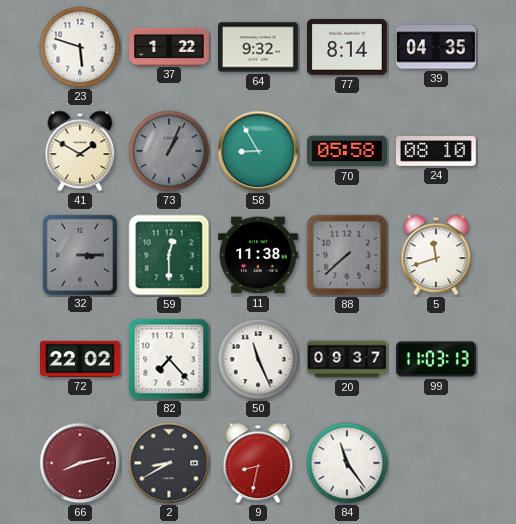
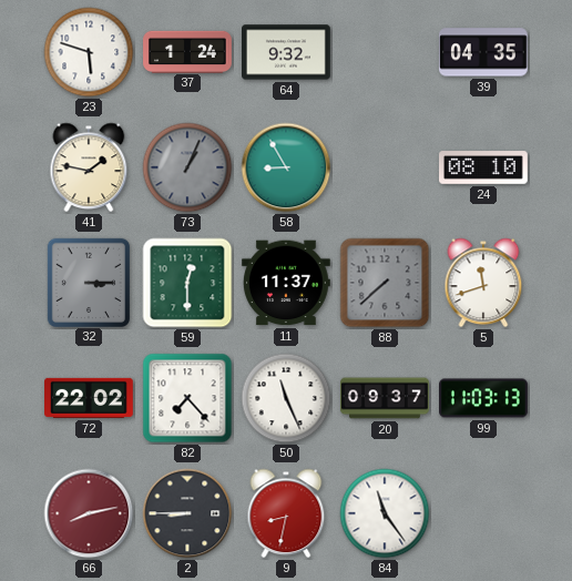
37: 1:22 -> 1:24
77: 8:14 -> none
41: 1:50 -> 1:47
70: 05:58 -> none
11: 11:38 -> 11:37
2: 8:40 -> 8:45
